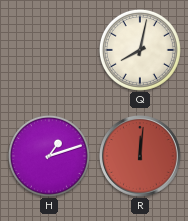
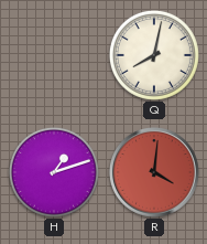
R: 12:01 -> 4:01
